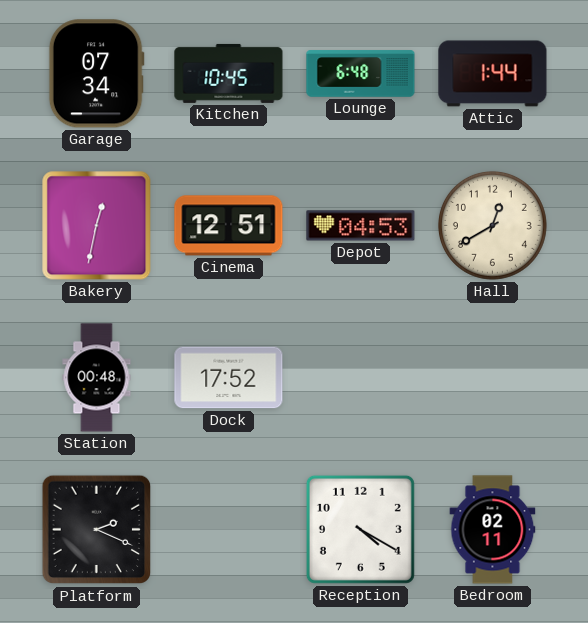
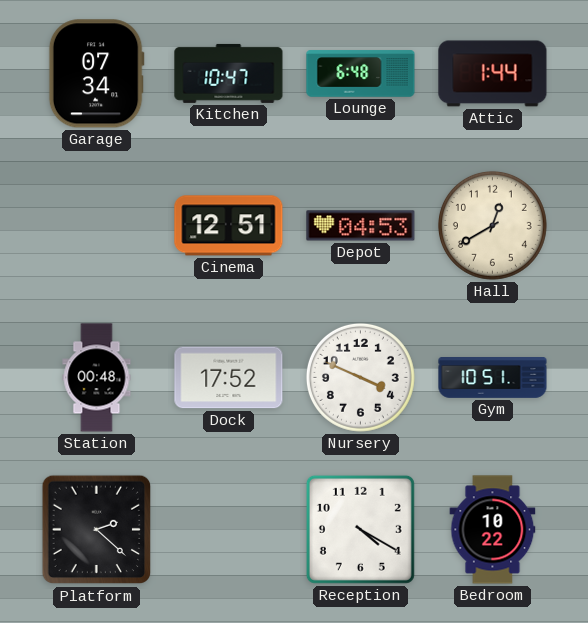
Kitchen: 10:45 -> 10:47
Bakery: 12:32 -> none
Nursery: none -> 3:49
Gym: none -> 10:51
Platform: 2:19 -> 2:22
Bedroom: 02:11 -> 10:22
